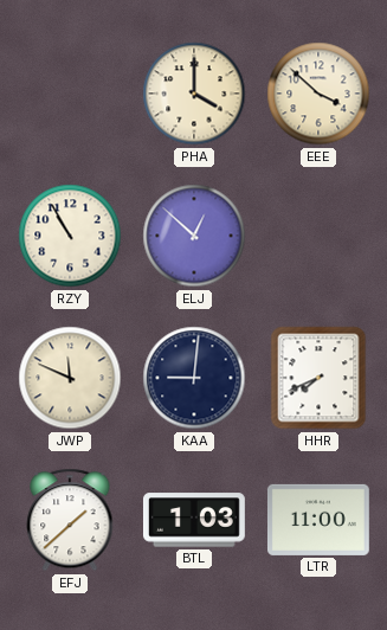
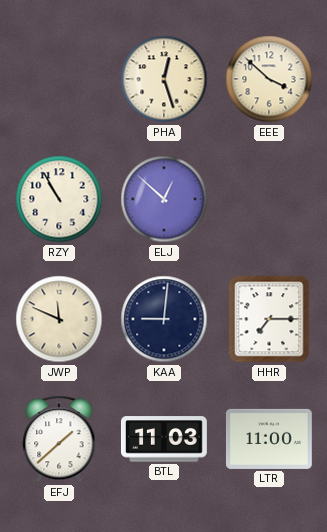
PHA: 4:00 -> 12:27
HHR: 7:41 -> 7:15
BTL: 1:03 -> 11:03
